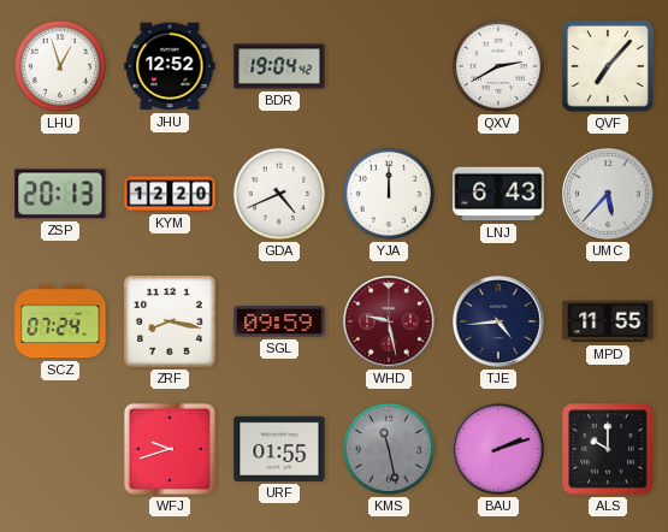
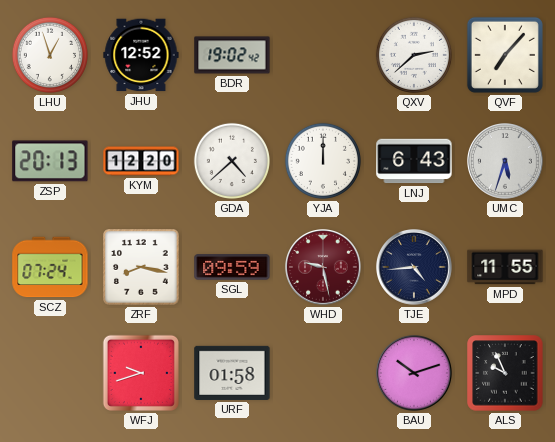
BDR: 19:04 -> 19:02
QXV: 2:40 -> 2:38
GDA: 4:41 -> 4:38
UMC: 5:37 -> 5:33
URF: 01:55 -> 01:58
KMS: 11:28 -> none
BAU: 2:12 -> 10:12
ALS: 10:00 -> 9:56
